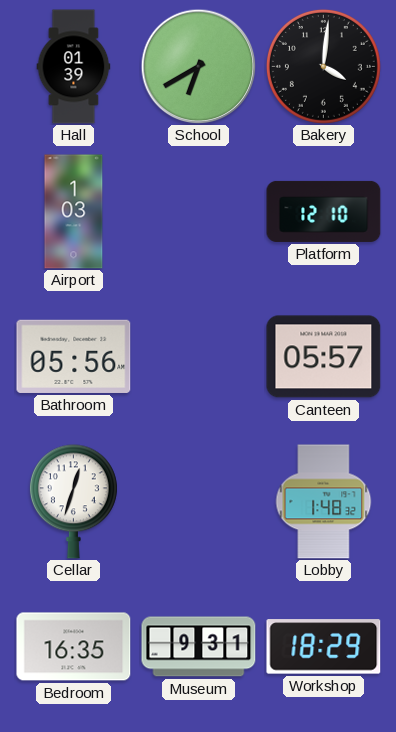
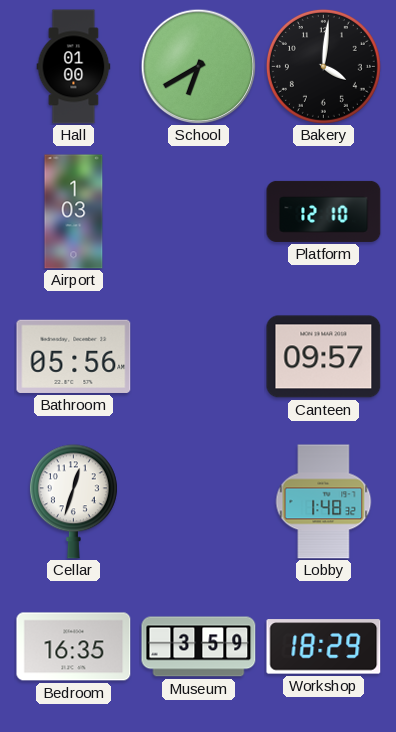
Hall: 01:39 -> 01:00
Canteen: 05:57 -> 09:57
Museum: 9:31 -> 3:59
